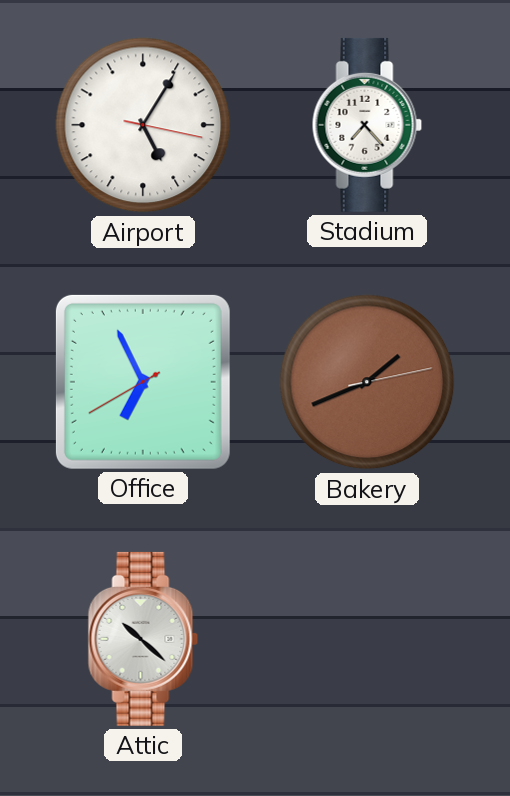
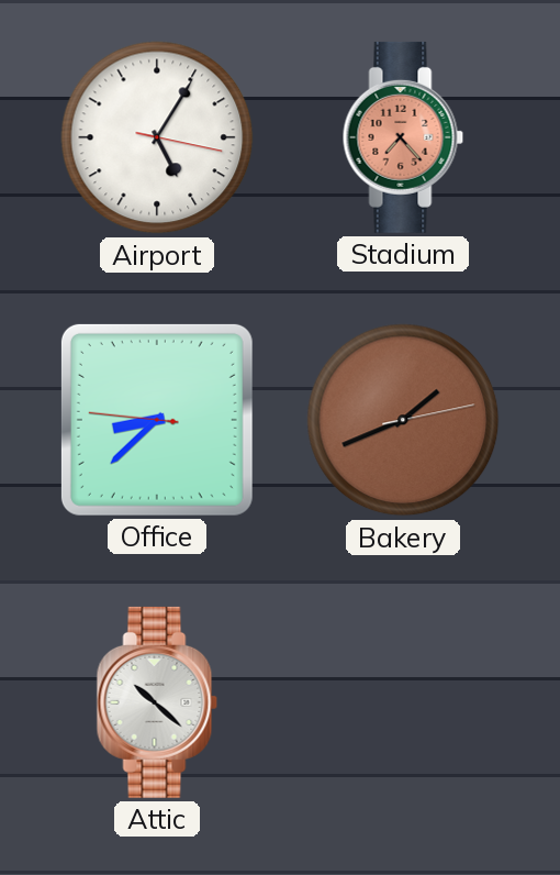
Stadium dial: white -> salmon
Office: 6:55 -> 8:37
